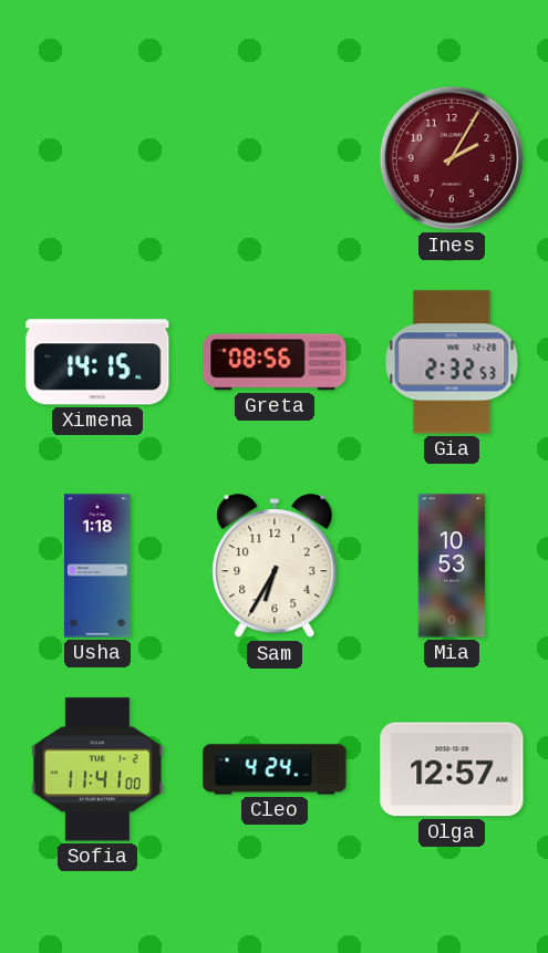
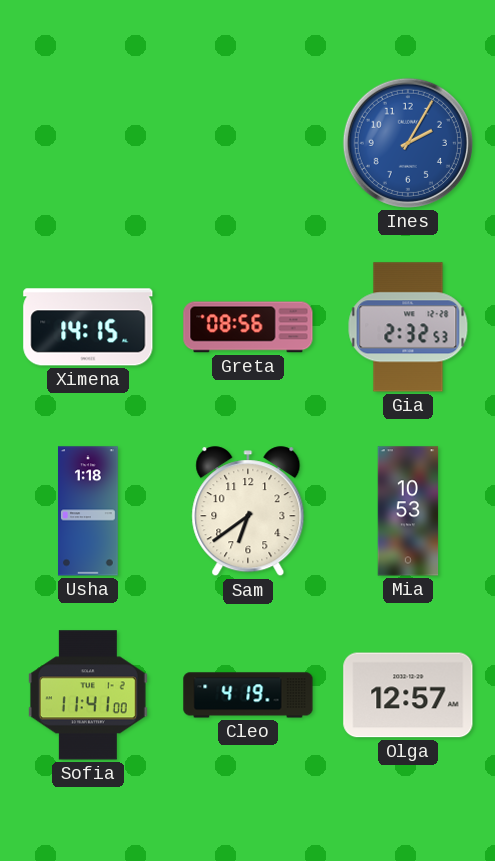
Ines dial: burgundy -> blue
Sam: 6:35 -> 6:39
Cleo: 4:24 -> 4:19
